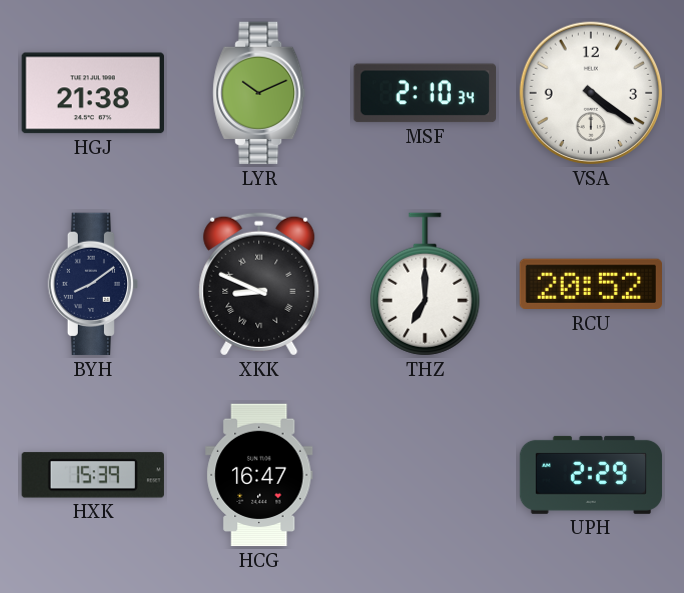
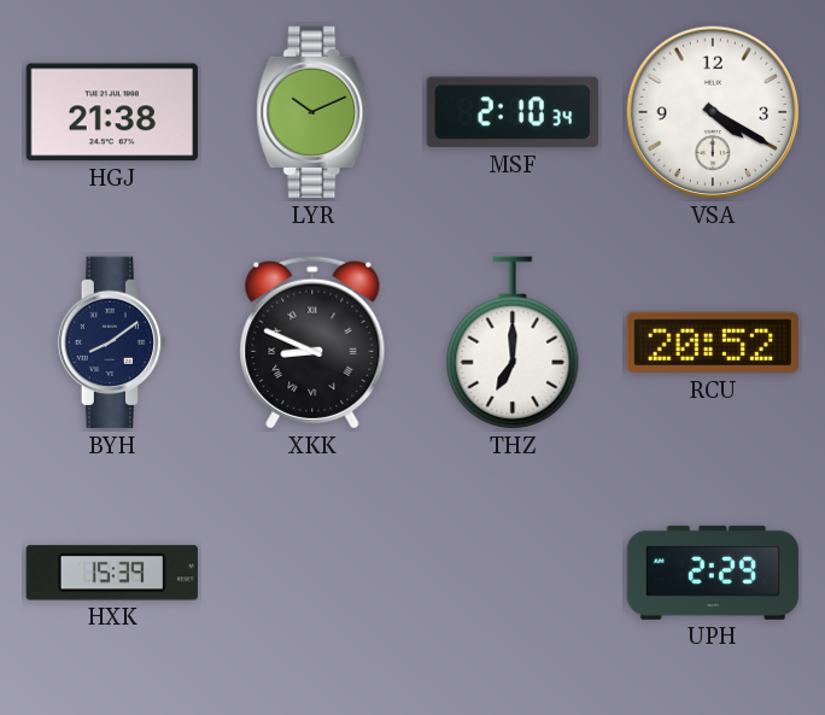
VSA: 4:21 -> 4:20
HCG: 16:47 -> none
